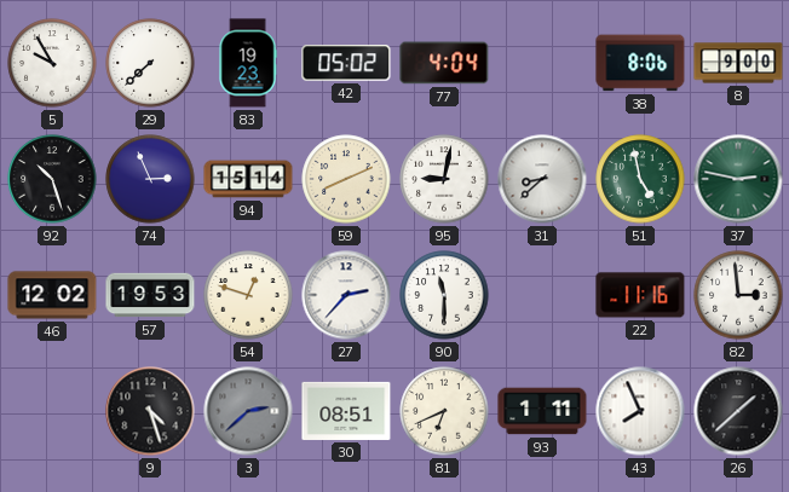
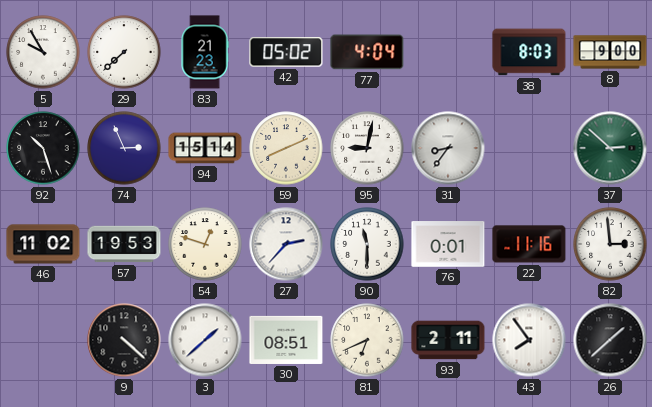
83: 19:23 -> 21:23
38: 8:06 -> 8:03
31: 8:38 -> 8:36
51: 4:58 -> none
37: 2:47 -> 2:52
46: 12:02 -> 11:02
76: none -> 0:01
9: 4:27 -> 4:22
3: 2:38 -> 1:38
3 dial: grey -> white
93: 1:11 -> 2:11
43: 7:56 -> 7:54
